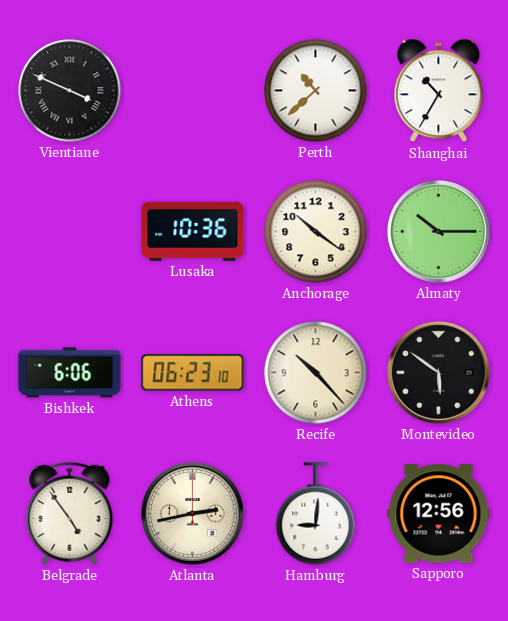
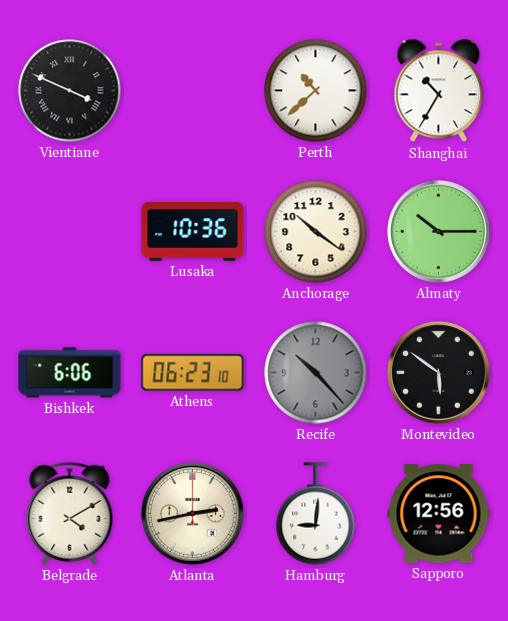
Recife dial: cream -> grey
Belgrade: 4:54 -> 4:10
